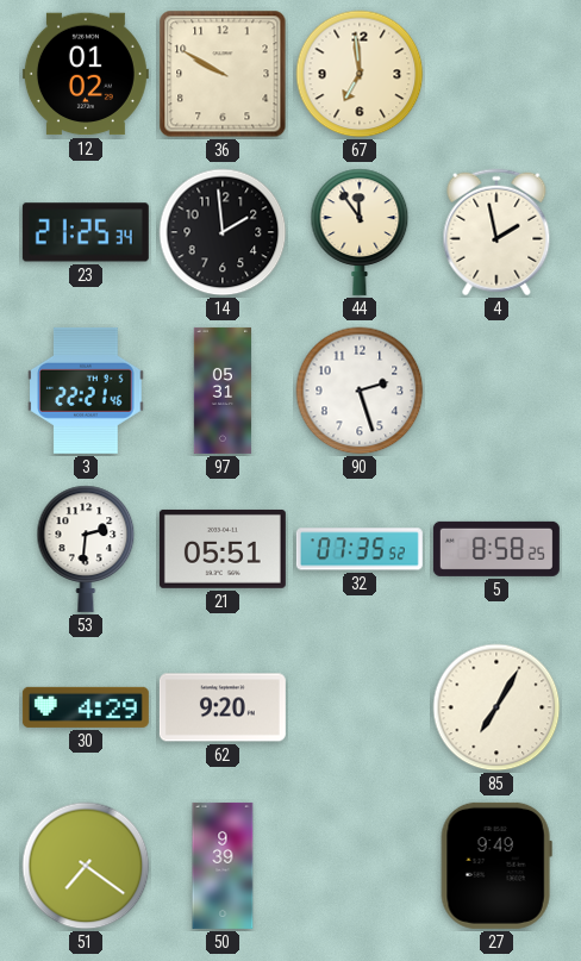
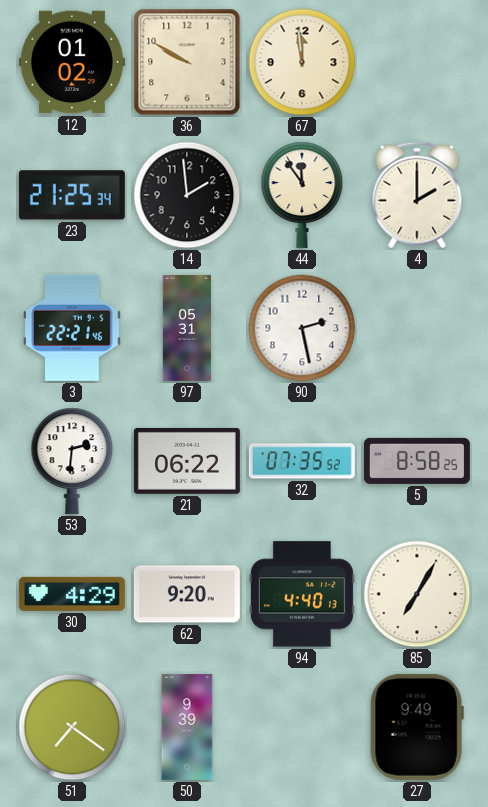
67: 6:59 -> 11:59
4: 1:58 -> 2:00
90: 2:27 -> 2:28
21: 05:51 -> 06:22
94: none -> 4:40
